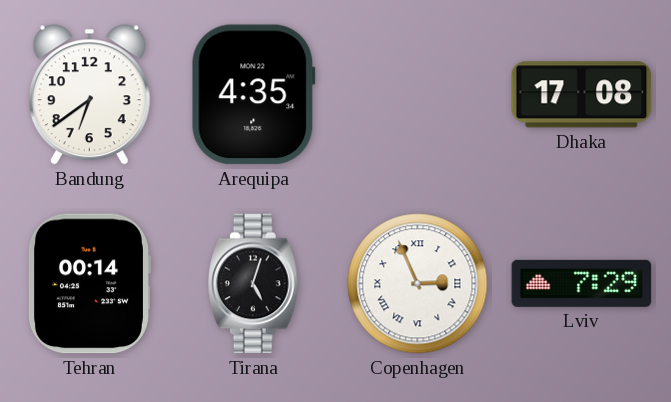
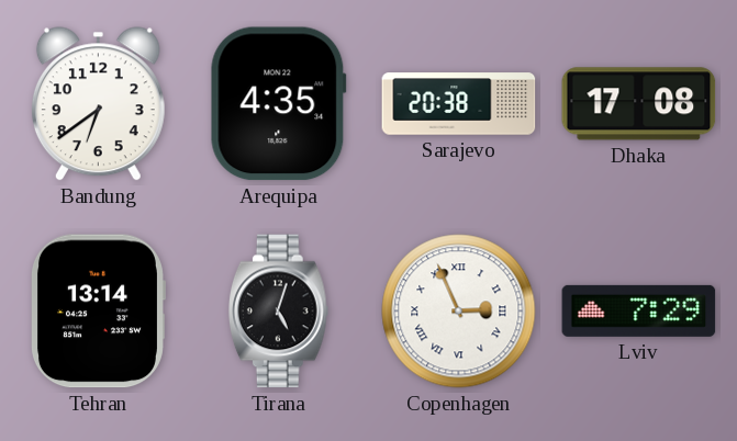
Sarajevo: none -> 20:38
Tehran: 00:14 -> 13:14
